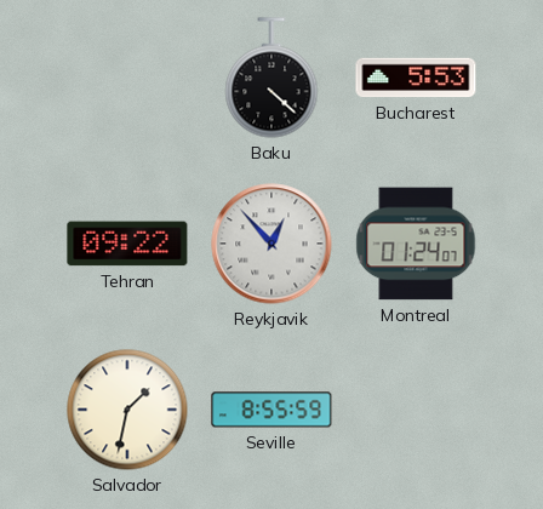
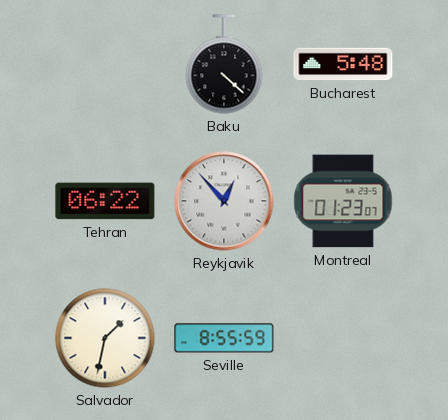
Bucharest: 5:53 -> 5:48
Tehran: 09:22 -> 06:22
Montreal: 01:24 -> 01:23
